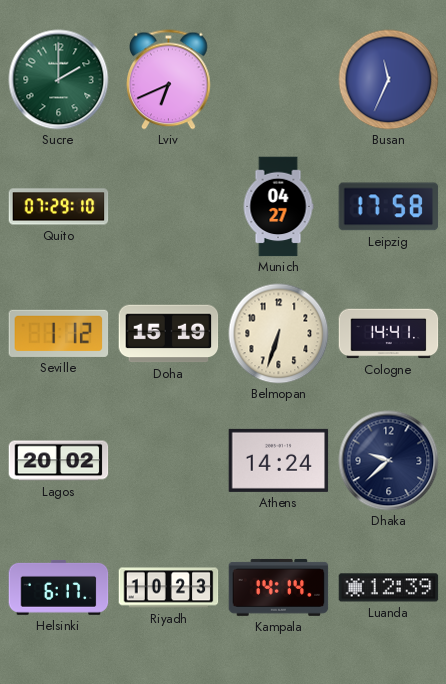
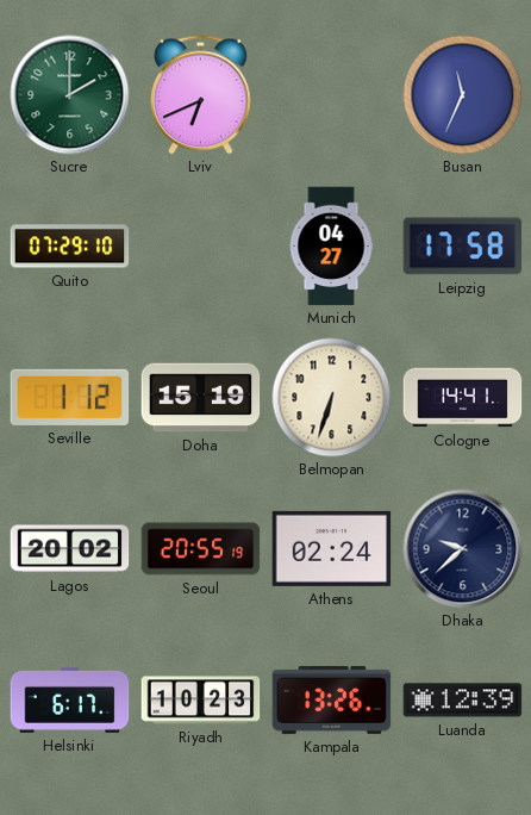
Seoul: none -> 20:55
Athens: 14:24 -> 02:24
Kampala: 14:14 -> 13:26
